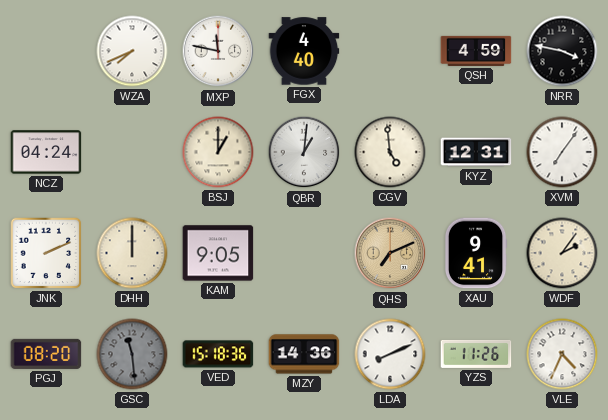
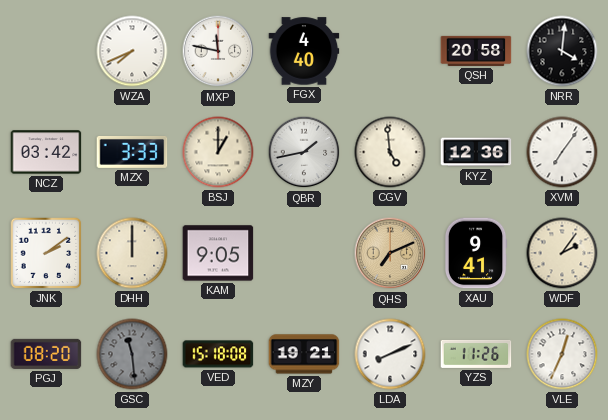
QSH: 4:59 -> 20:58
NRR: 3:47 -> 4:01
NCZ: 04:24 -> 03:42
MZX: none -> 3:33
QBR: 1:01 -> 1:43
KYZ: 12:31 -> 12:36
JNK: 2:11 -> 2:09
VED: 15:18:36 -> 15:18:08
MZY: 14:36 -> 19:21
VLE: 4:34 -> 12:34
